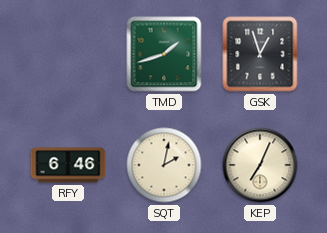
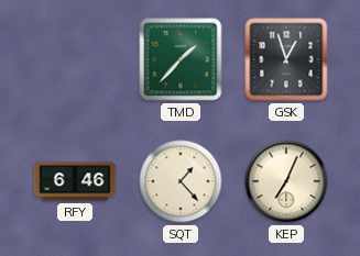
TMD: 1:42 -> 1:37
SQT: 2:02 -> 1:23
